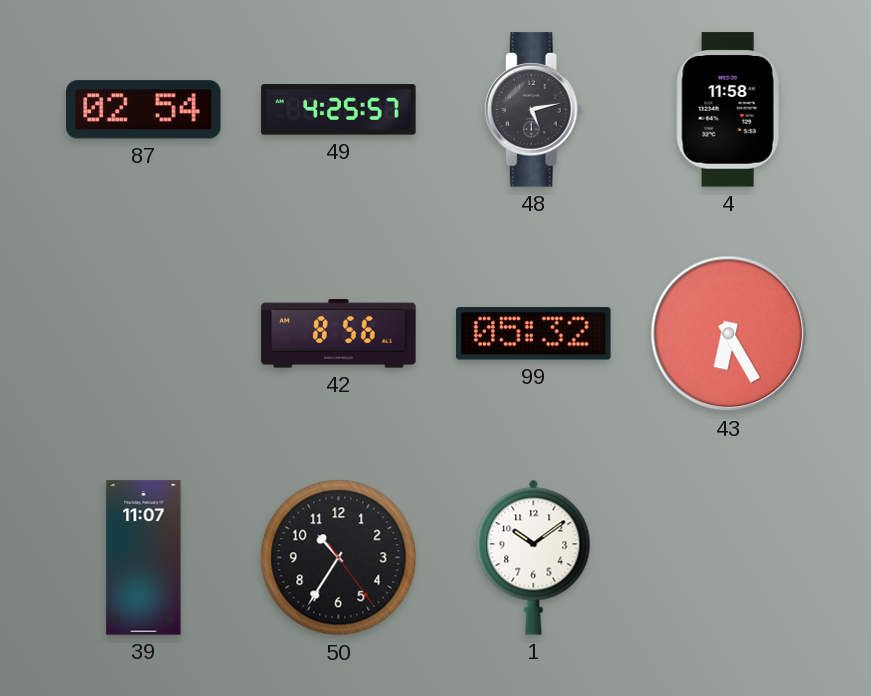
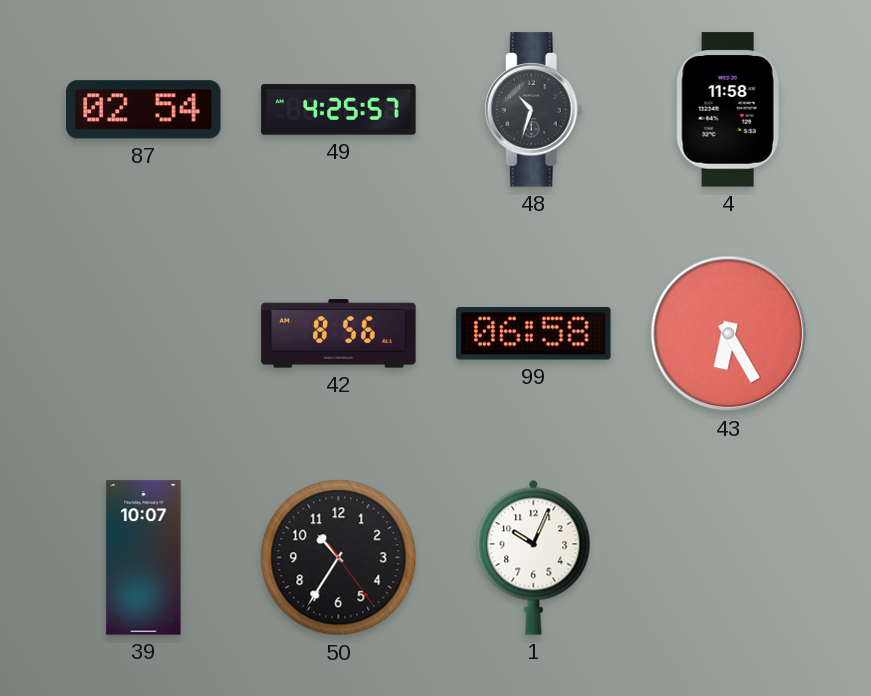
48: 5:13 -> 10:33
99: 05:32 -> 06:58
39: 11:07 -> 10:07
1: 10:09 -> 10:04
